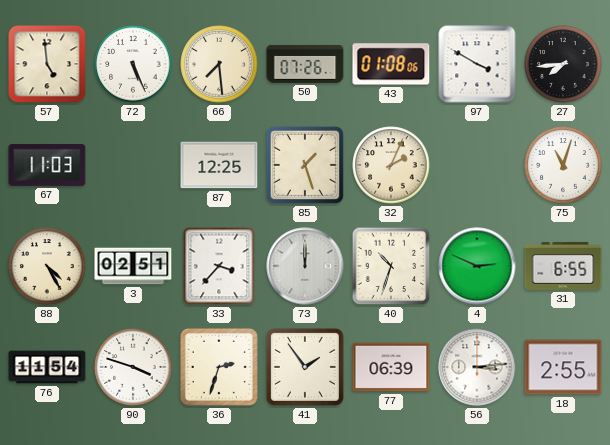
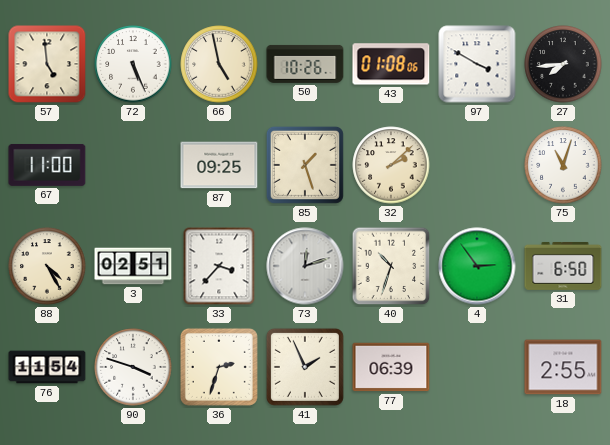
66: 7:29 -> 4:58
50: 07:26 -> 10:26
67: 11:03 -> 11:00
87: 12:25 -> 09:25
32: 2:04 -> 2:08
73: 12:00 -> 12:12
4: 2:49 -> 2:54
31: 6:55 -> 6:50
41: 1:54 -> 1:56
56: 3:14 -> none
